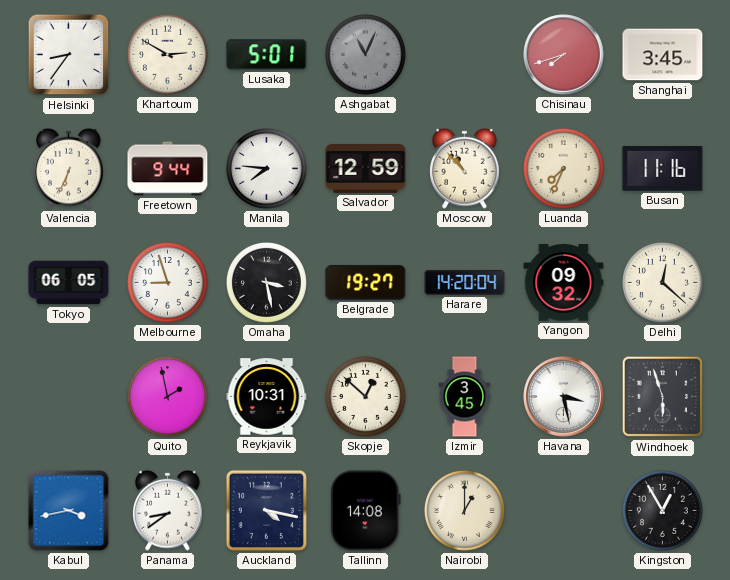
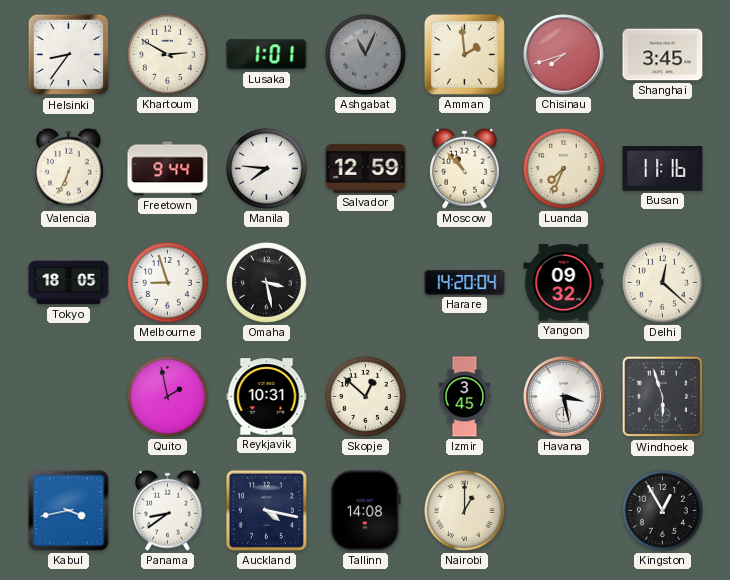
Lusaka: 5:01 -> 1:01
Amman: none -> 1:59
Tokyo: 06:05 -> 18:05
Belgrade: 19:27 -> none
